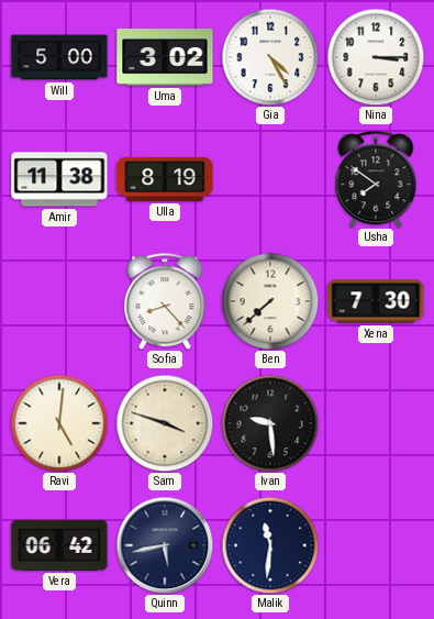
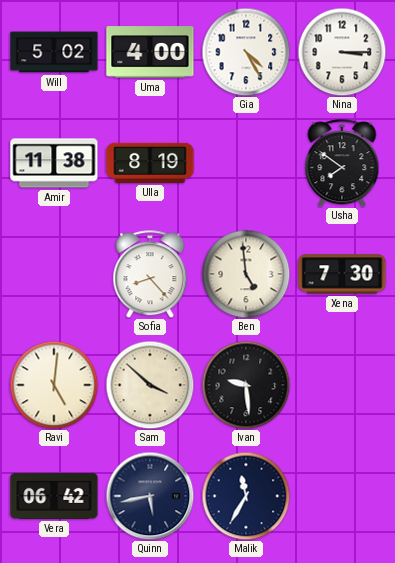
Will: 5:00 -> 5:02
Uma: 3:02 -> 4:00
Ben: 7:38 -> 4:59
Sam: 3:48 -> 3:52
Malik: 11:31 -> 11:35
